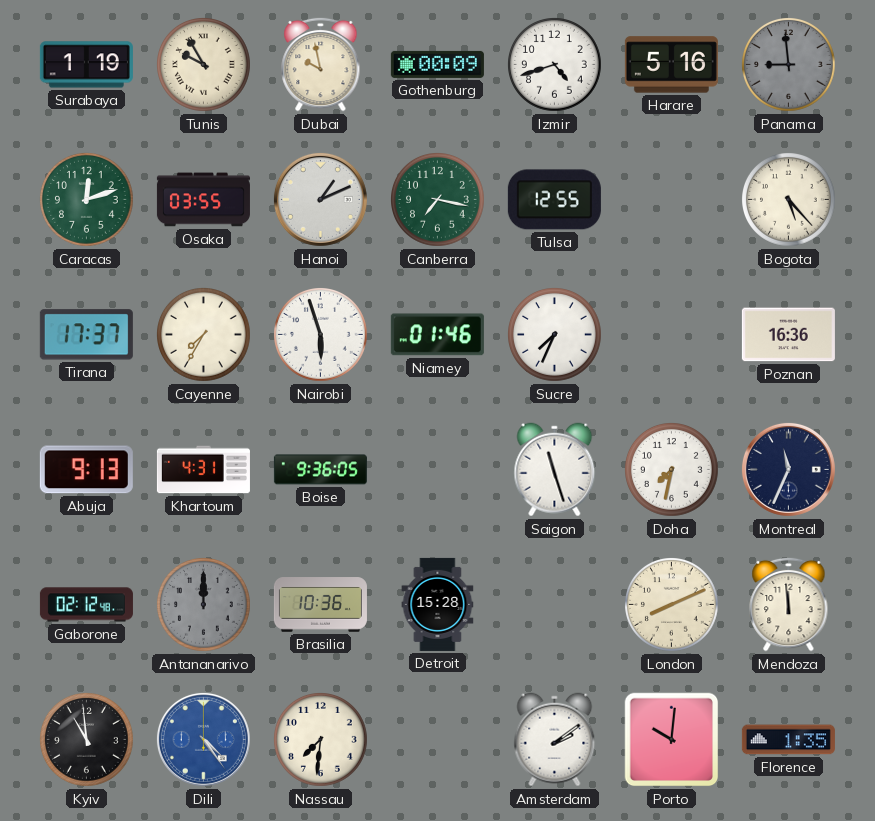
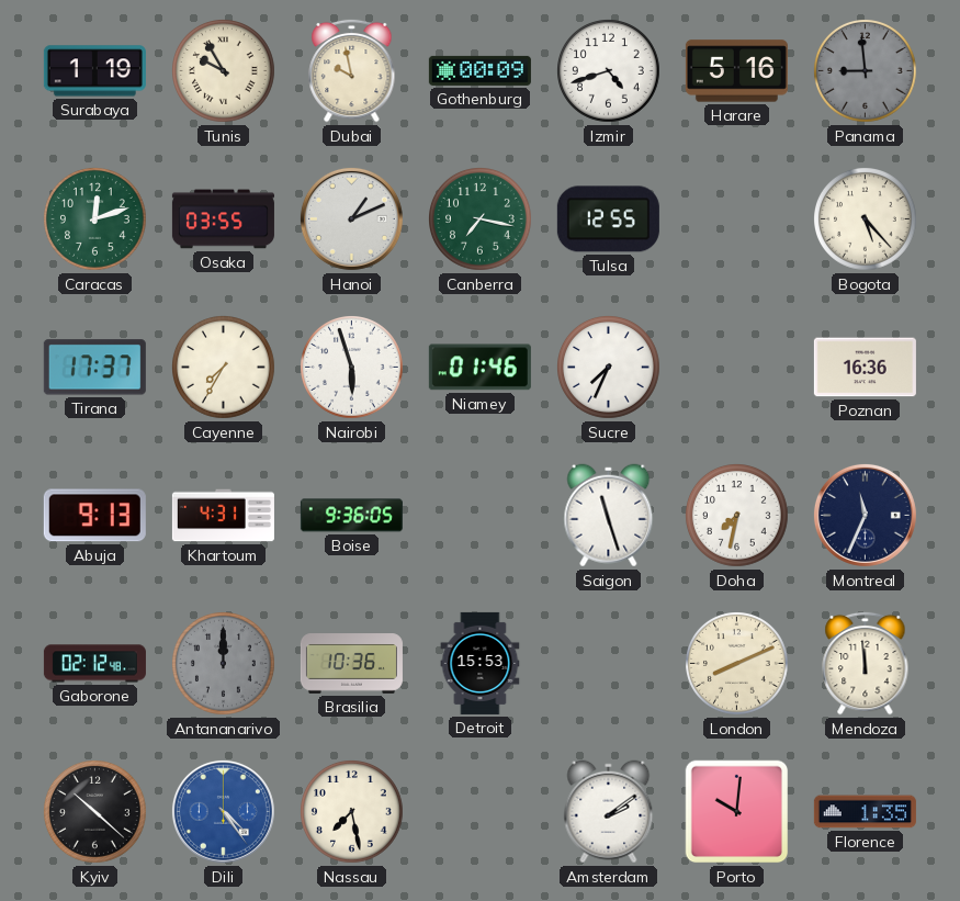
Detroit: 15:28 -> 15:53
Kyiv: 10:59 -> 10:22
Nassau: 7:31 -> 7:28
